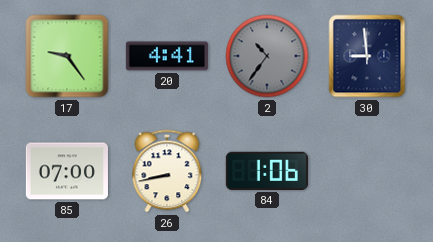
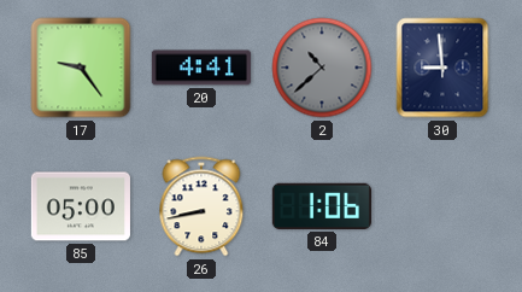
2: 10:36 -> 10:38
85: 07:00 -> 05:00
